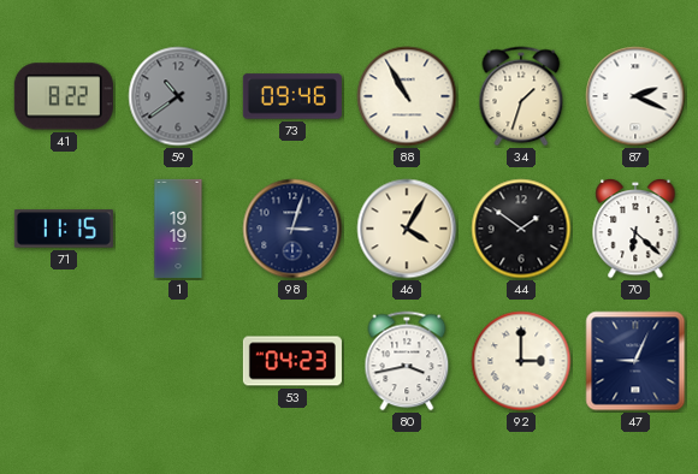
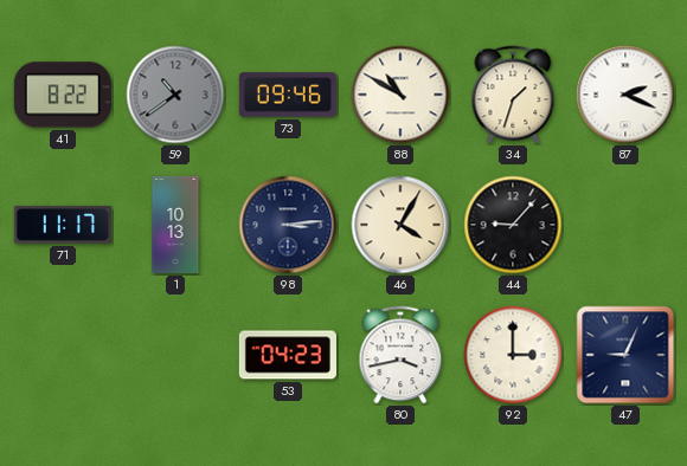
88: 10:55 -> 10:50
71: 11:15 -> 11:17
1: 19:19 -> 10:13
98: 3:03 -> 3:14
44: 1:51 -> 9:07
70: 6:22 -> none
